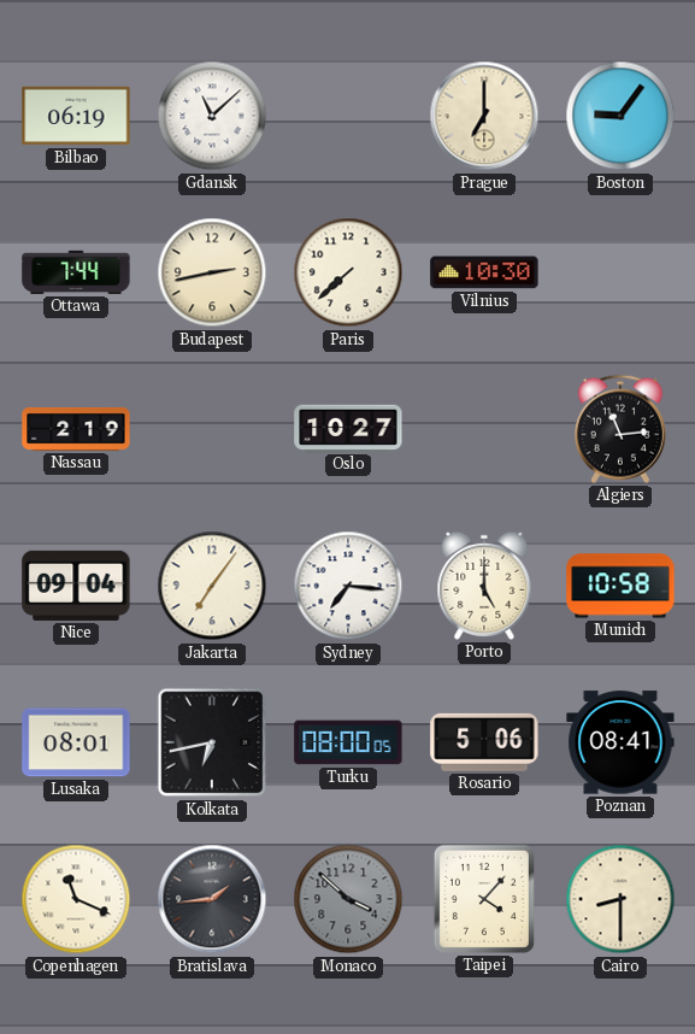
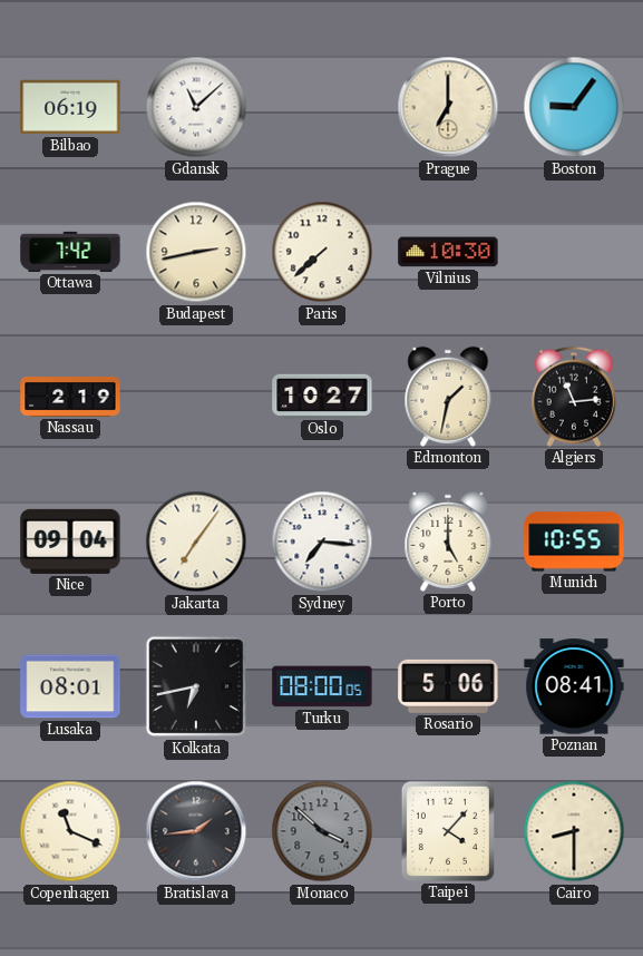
Ottawa: 7:44 -> 7:42
Edmonton: none -> 1:32
Munich: 10:58 -> 10:55
